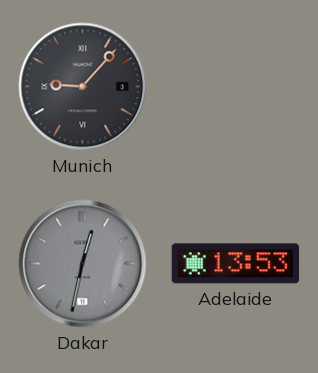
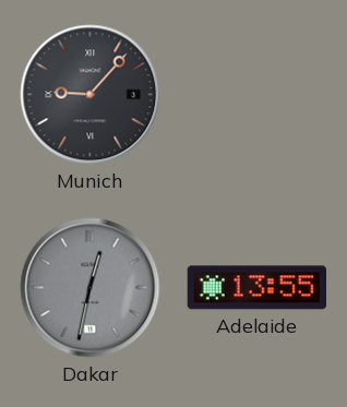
Adelaide: 13:53 -> 13:55
